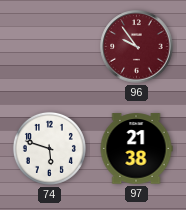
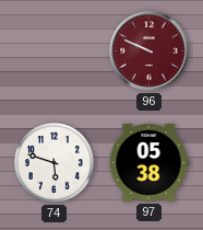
96: 9:54 -> 9:49
97: 21:38 -> 05:38
